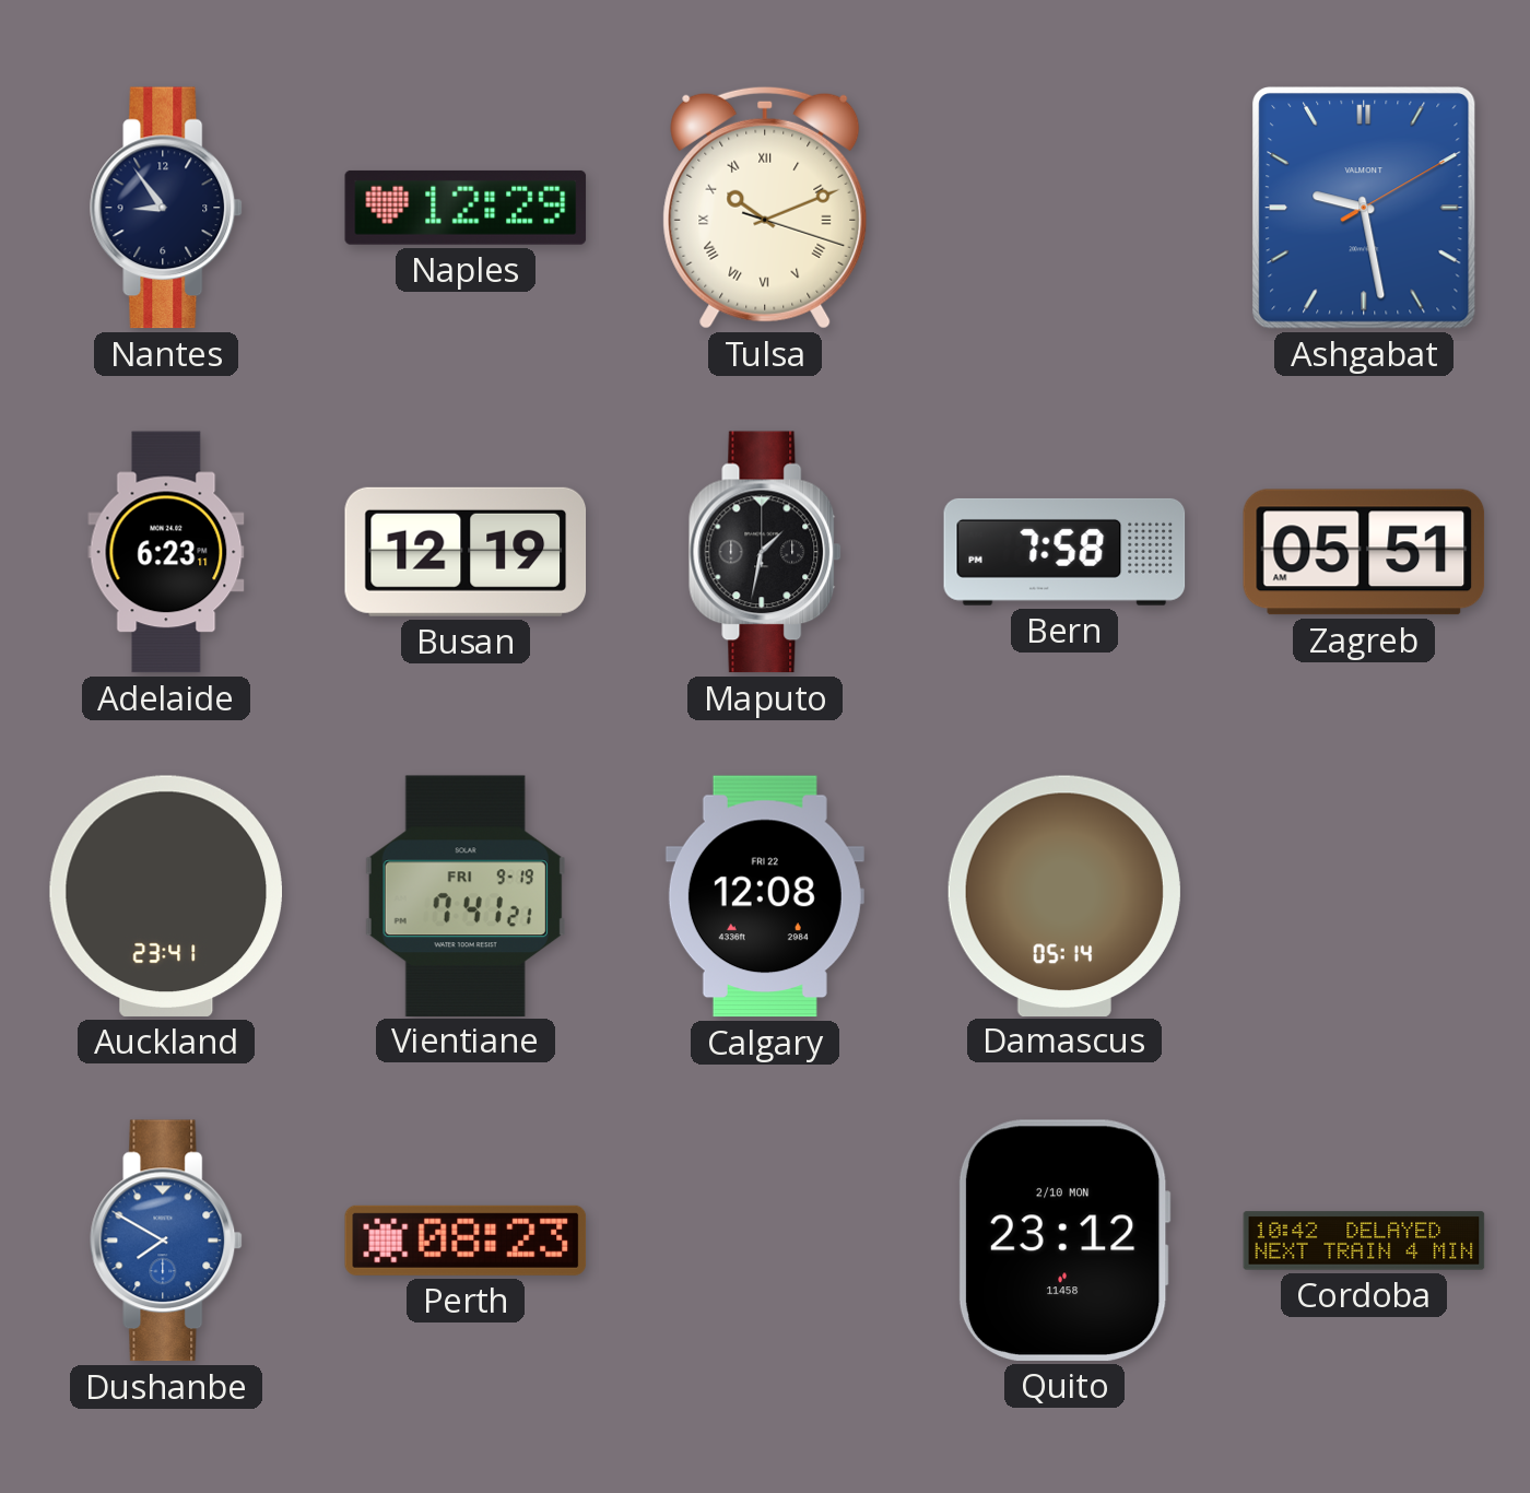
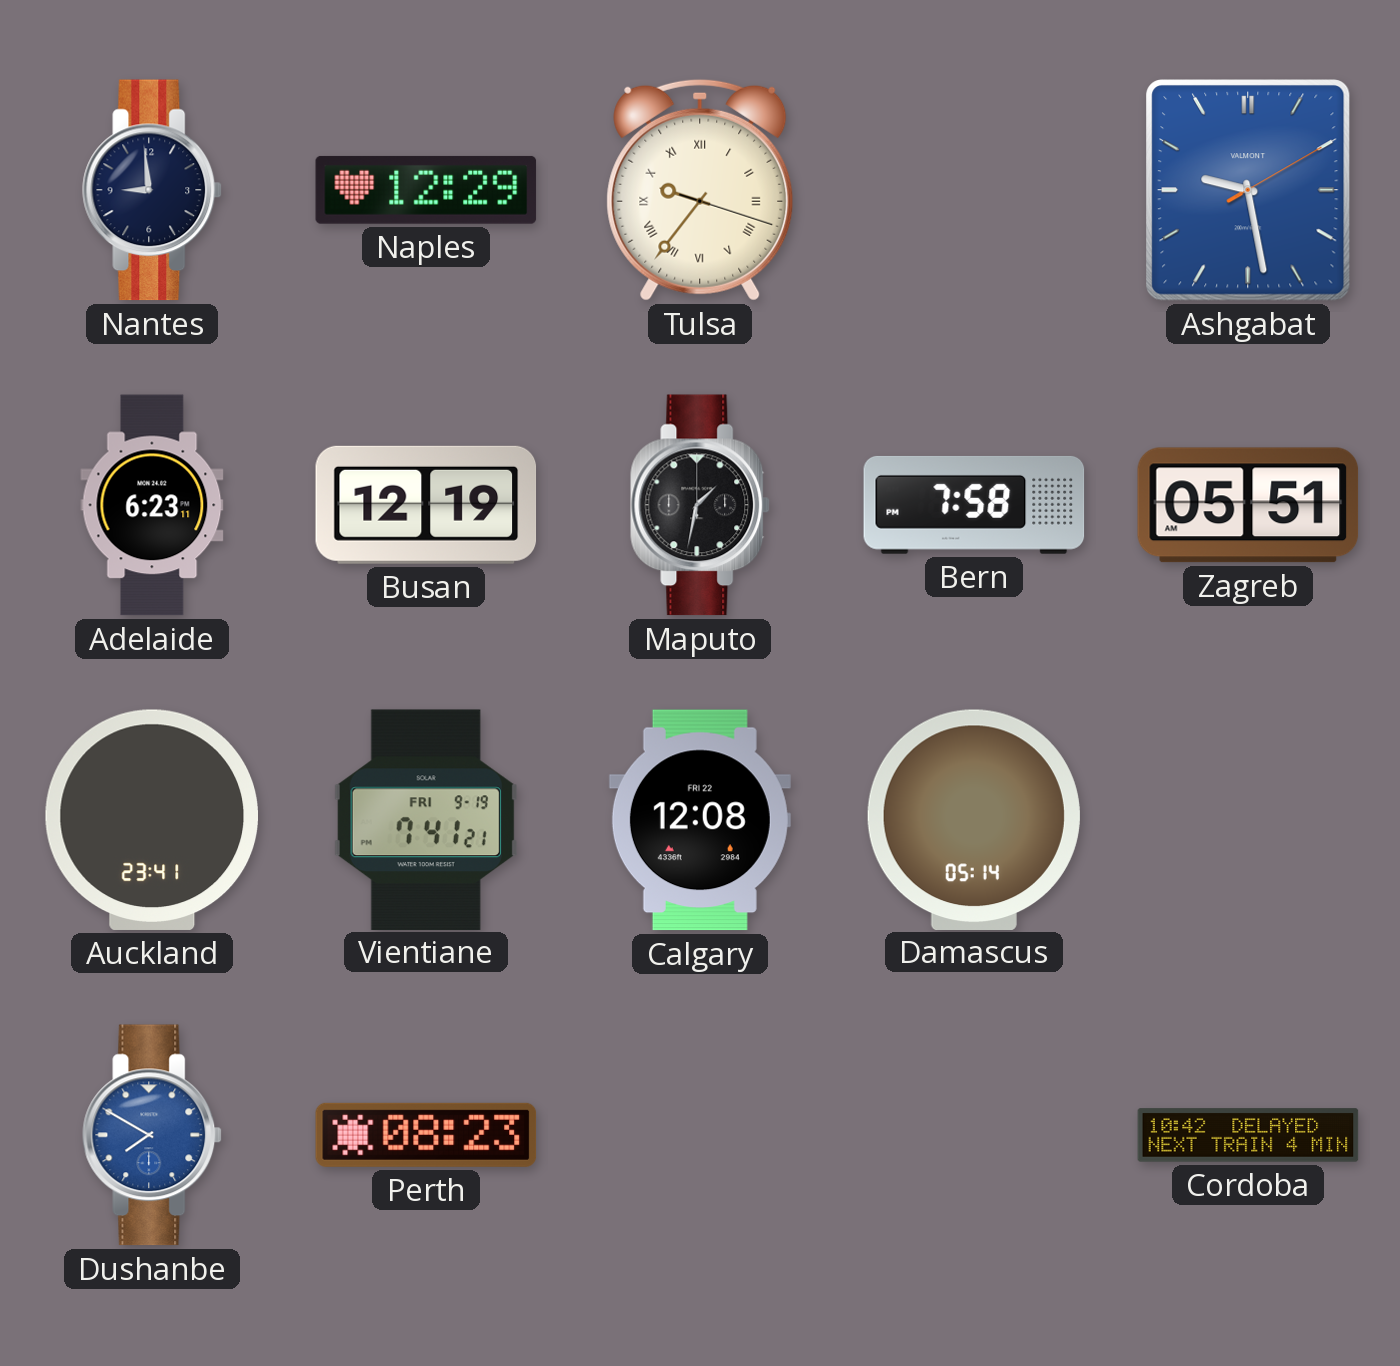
Nantes: 8:54 -> 8:59
Tulsa: 10:11 -> 9:36
Quito: 23:12 -> none
